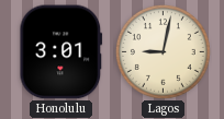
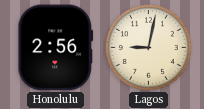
Honolulu: 3:01 -> 2:56
